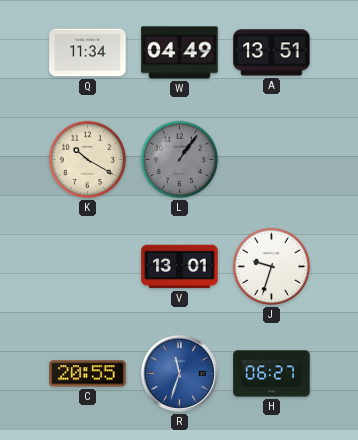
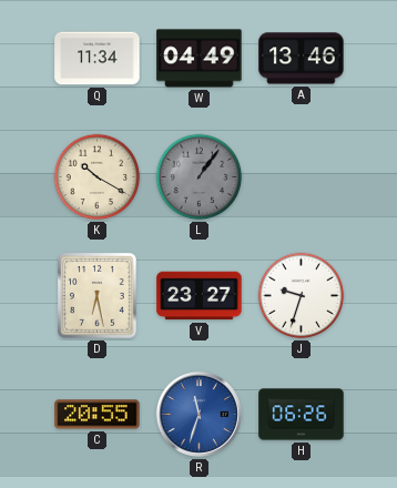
A: 13:51 -> 13:46
D: none -> 6:28
V: 13:01 -> 23:27
H: 06:27 -> 06:26
